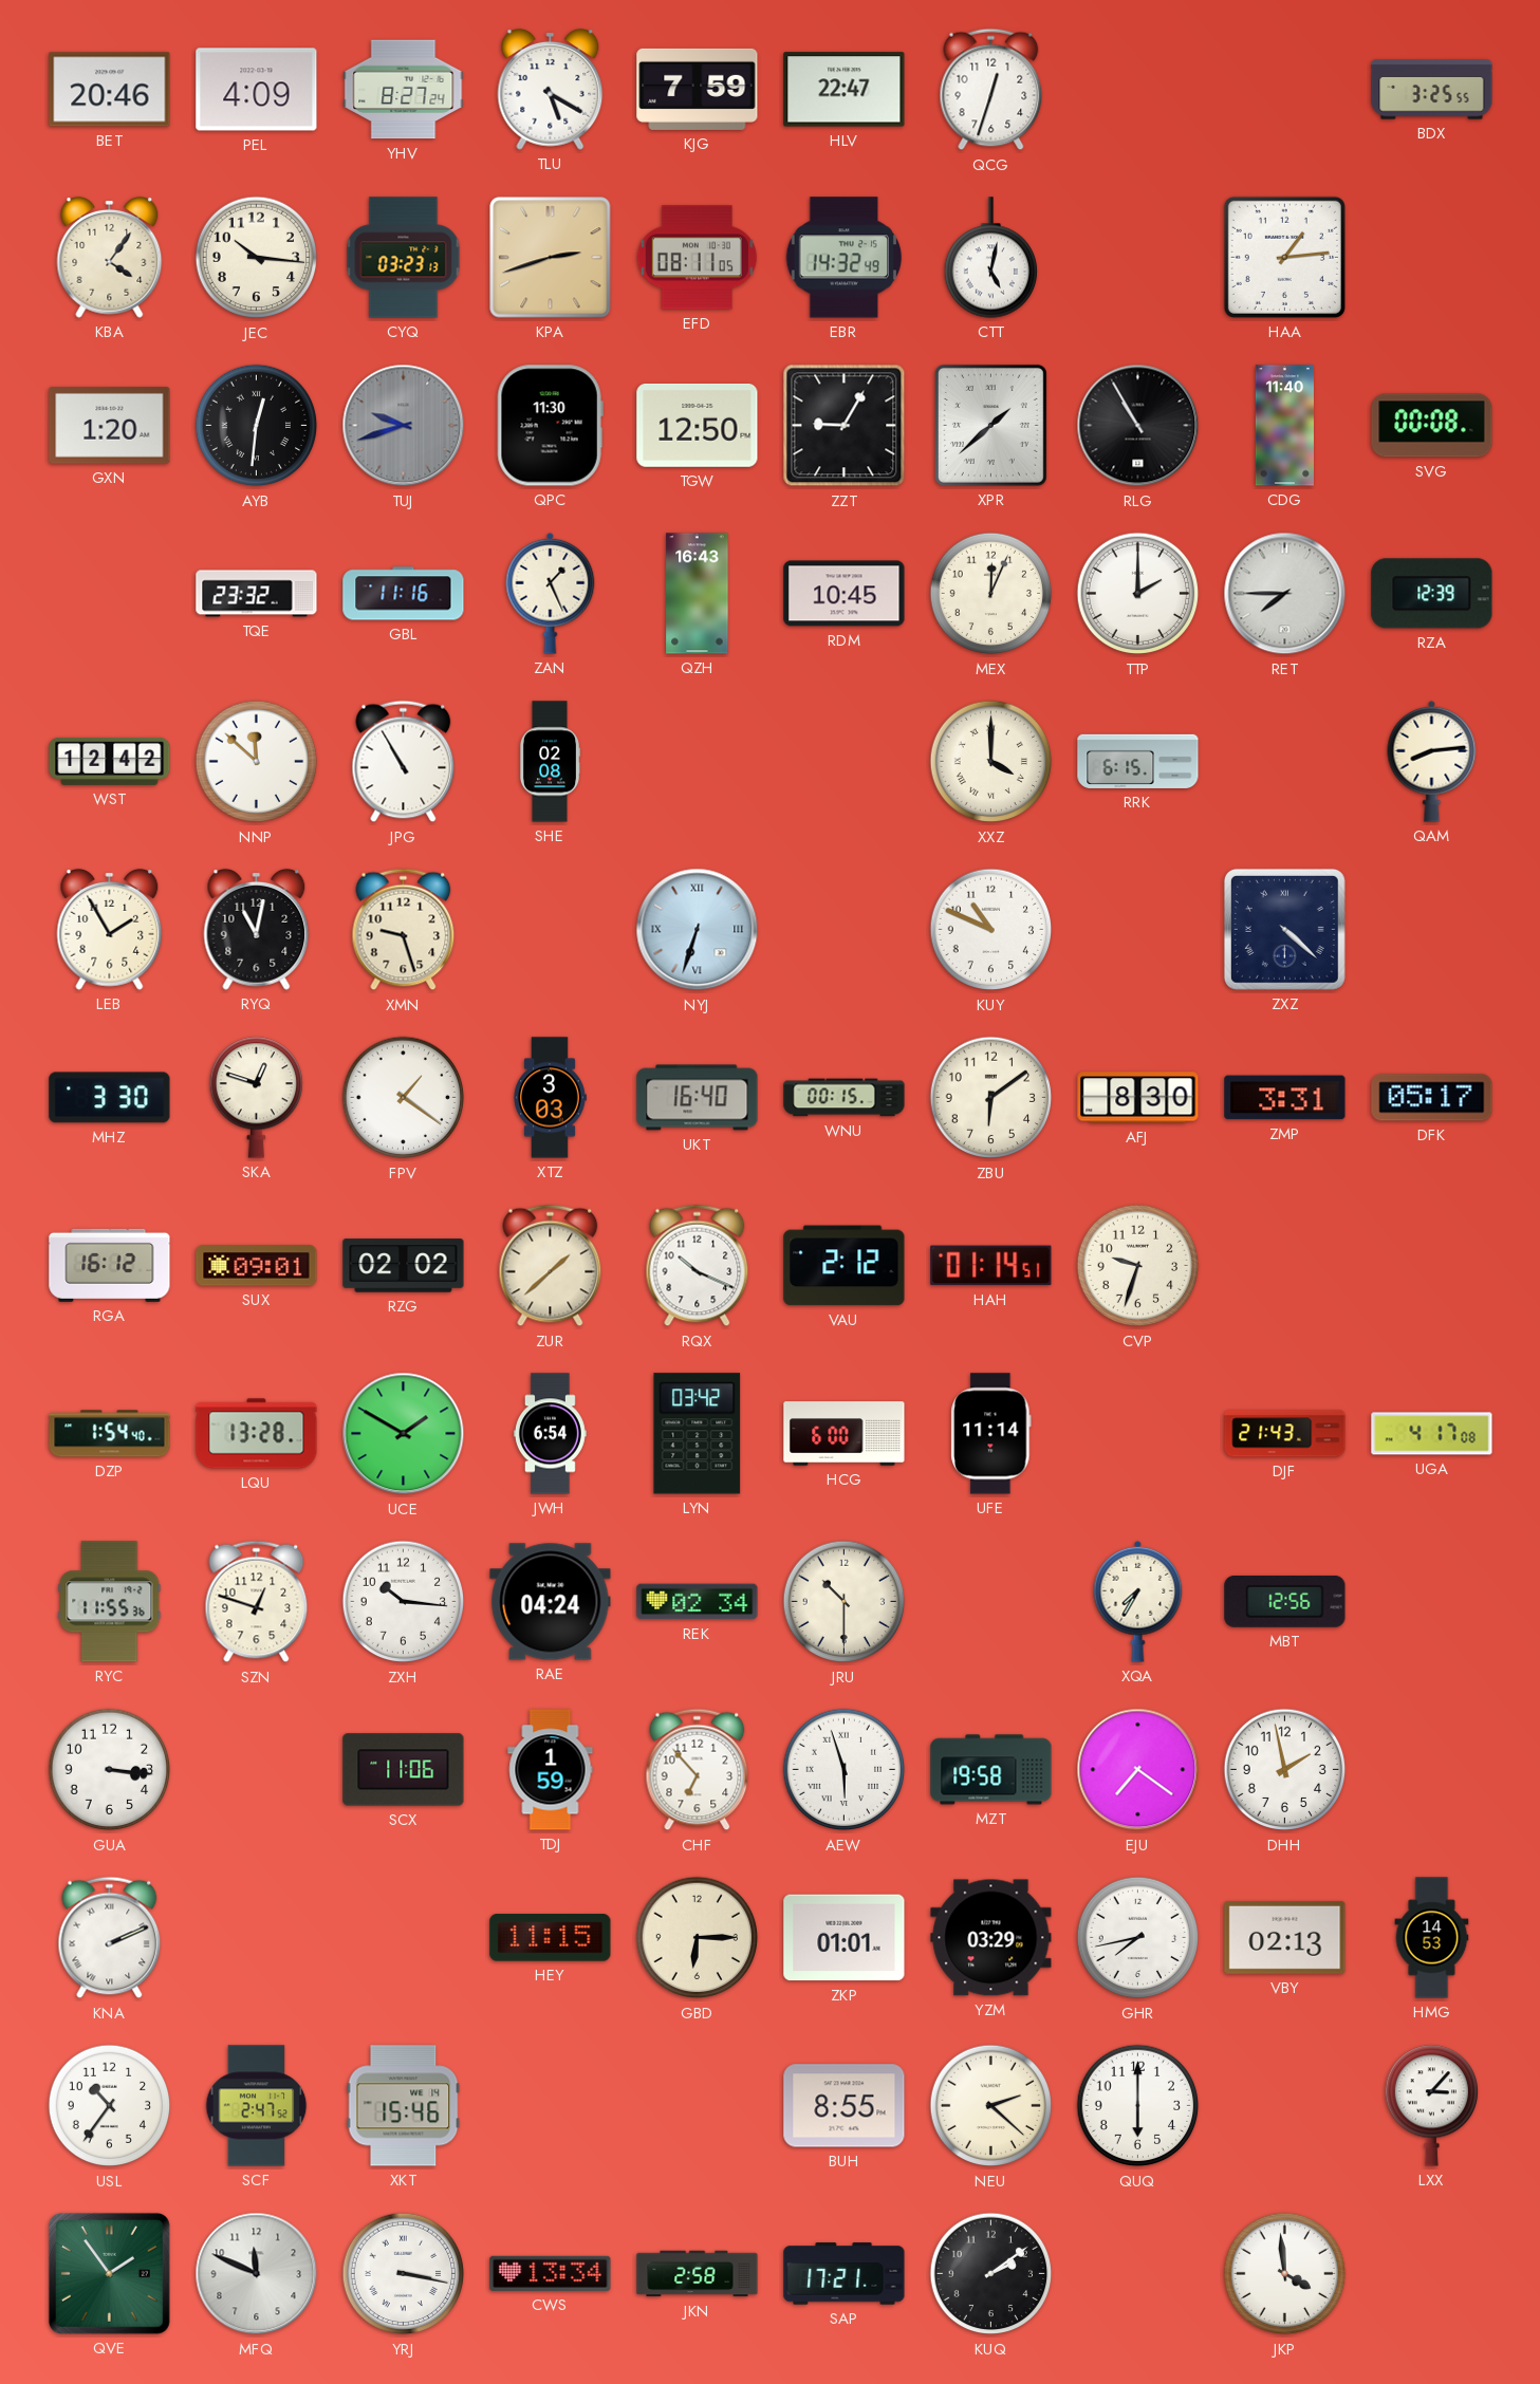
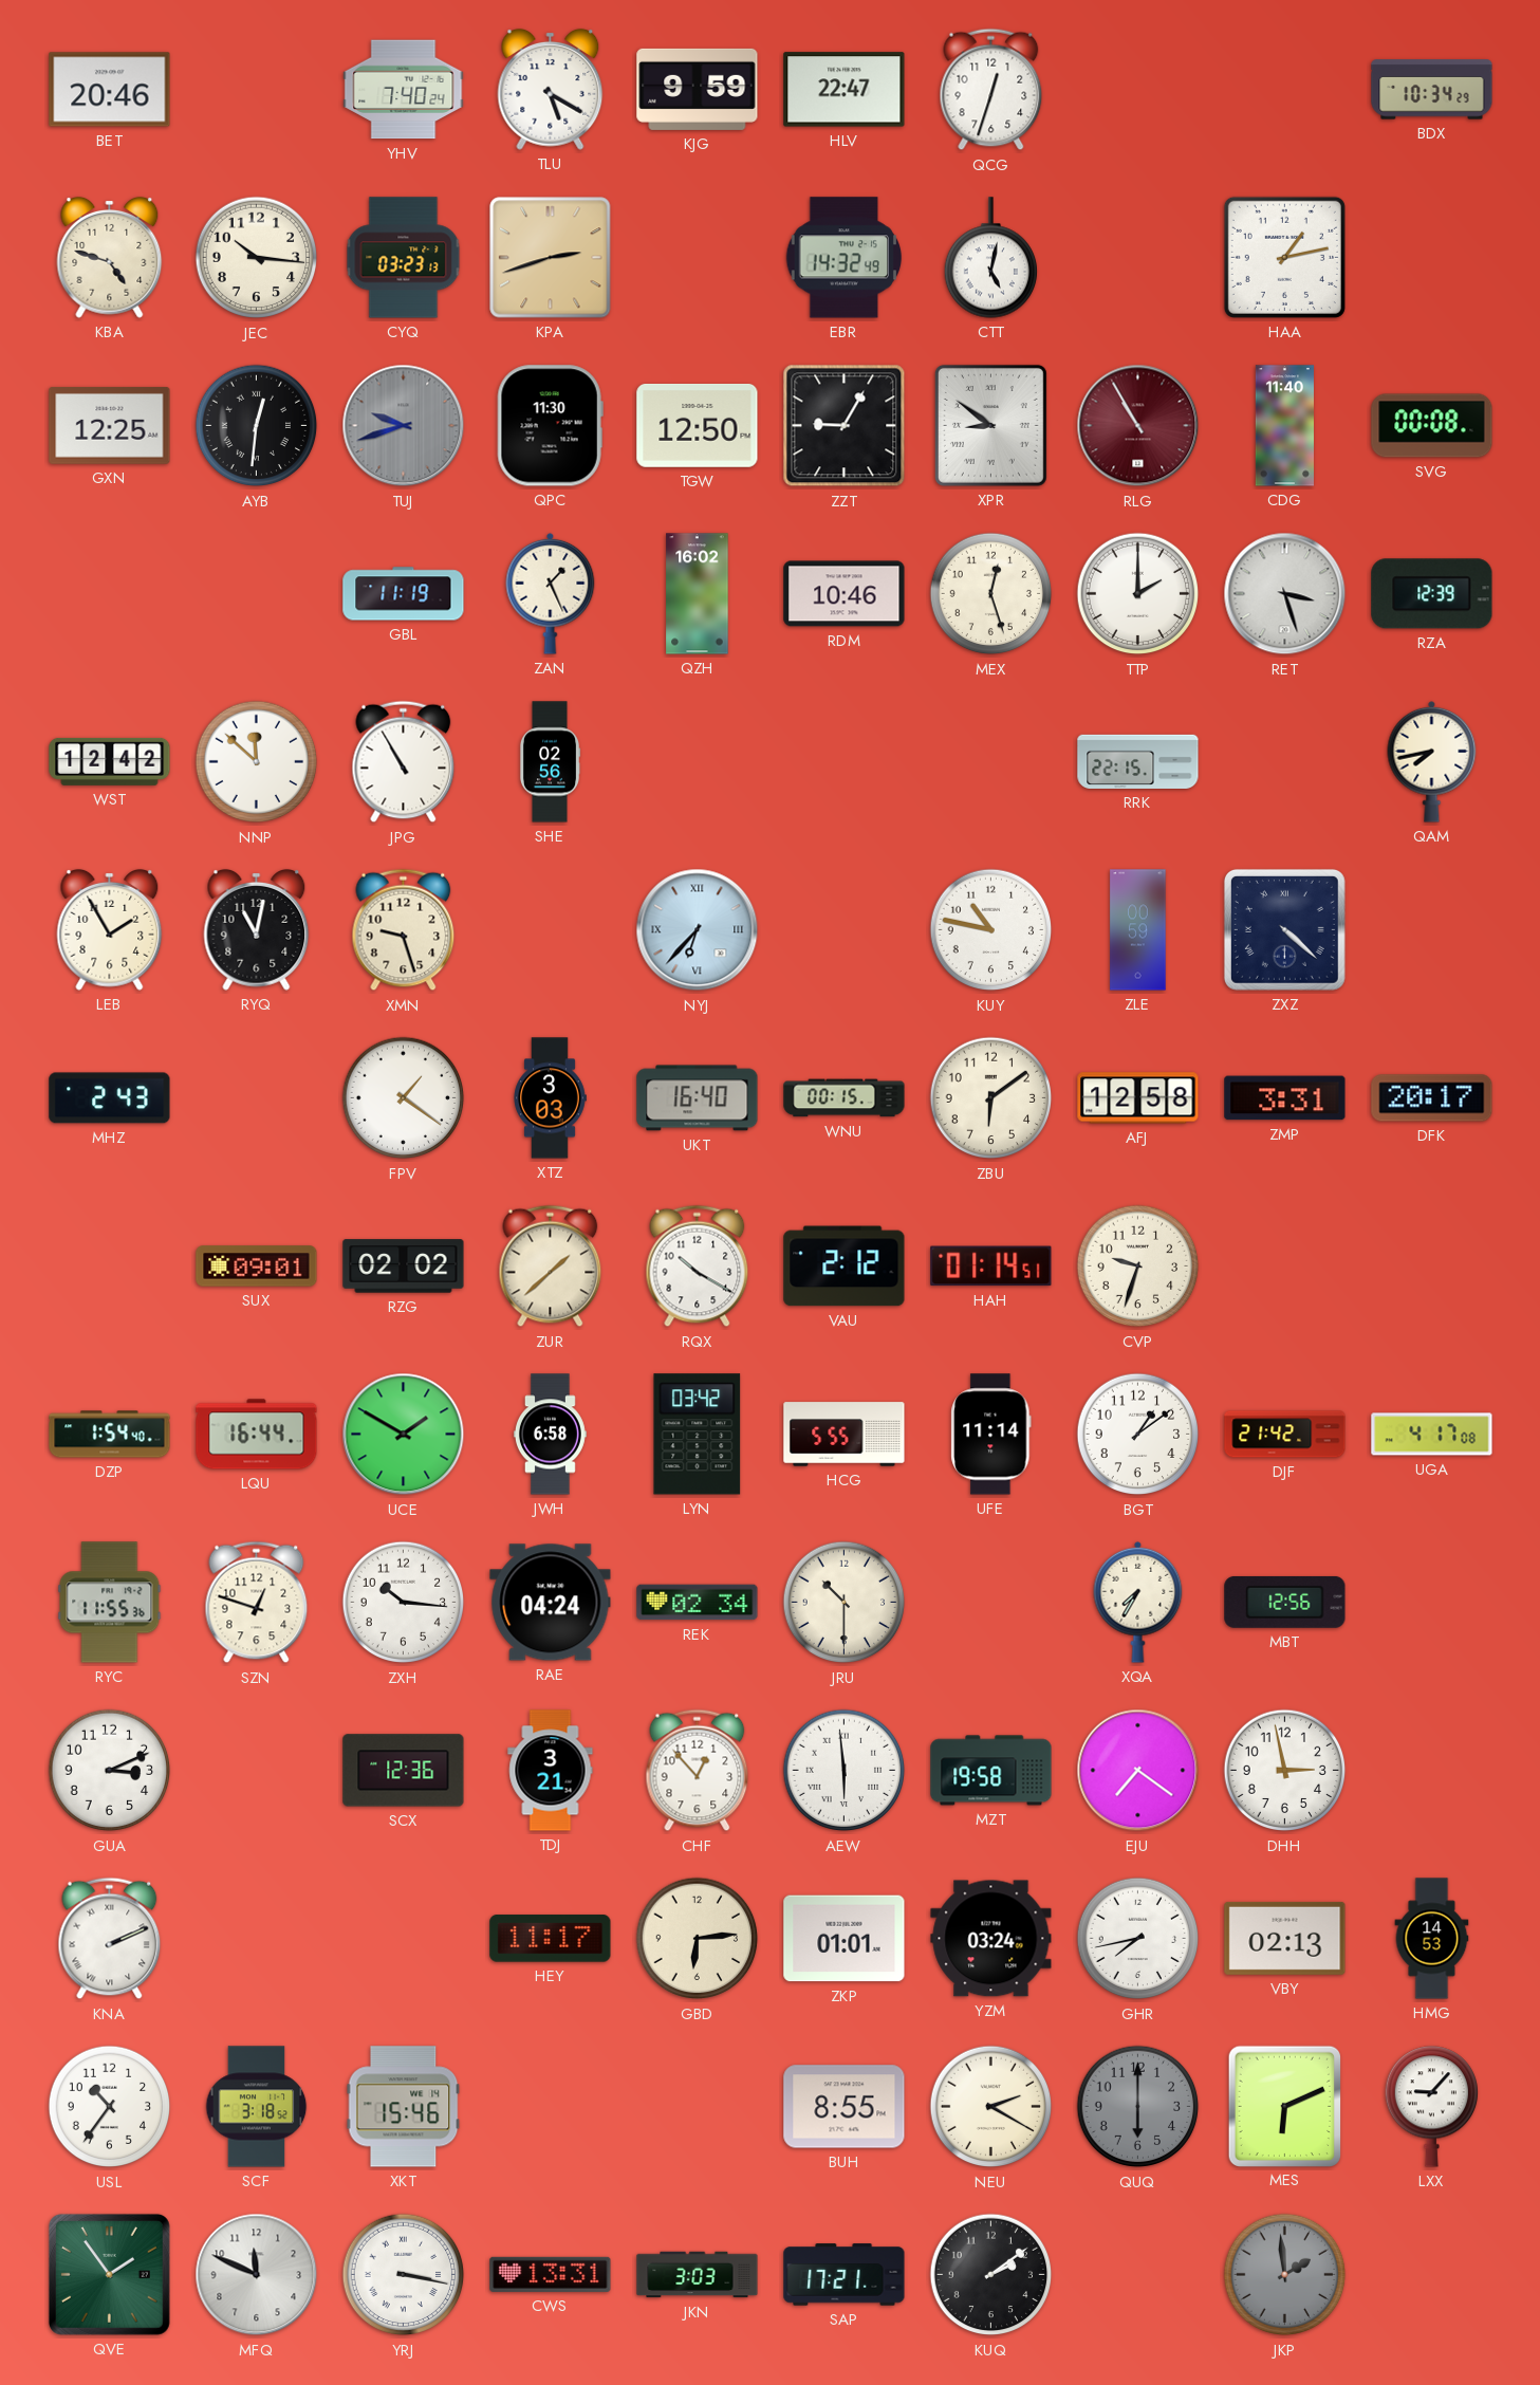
PEL: 4:09 -> none
YHV: 8:27 -> 7:40
KJG: 7:59 -> 9:59
BDX: 3:25 -> 10:34
KBA: 4:06 -> 4:48
EFD: 08:11 -> none
HAA: 1:14 -> 1:13
GXN: 1:20 -> 12:25
XPR: 1:38 -> 8:51
RLG dial: black -> burgundy
TQE: 23:32 -> none
GBL: 11:16 -> 11:19
QZH: 16:43 -> 16:02
RDM: 10:45 -> 10:46
MEX: 12:04 -> 12:27
RET: 7:45 -> 3:27
SHE: 02:08 -> 02:56
XXZ: 4:00 -> none
RRK: 6:15 -> 22:15
QAM: 8:14 -> 7:43
NYJ: 6:33 -> 6:37
KUY: 10:49 -> 10:47
ZLE: none -> 00:59
MHZ: 3:30 -> 2:43
SKA: 12:48 -> none
AFJ: 8:30 -> 12:58
DFK: 05:17 -> 20:17
RGA: 16:12 -> none
RQX: 10:19 -> 10:20
LQU: 13:28 -> 16:44
JWH: 6:54 -> 6:58
HCG: 6:00 -> 5:55
BGT: none -> 1:09
DJF: 21:43 -> 21:42
GUA: 3:16 -> 3:11
SCX: 11:06 -> 12:36
TDJ: 1:59 -> 3:21
CHF: 6:53 -> 12:53
AEW: 5:57 -> 5:59
DHH: 1:58 -> 2:58
HEY: 11:15 -> 11:17
GBD: 6:15 -> 6:14
YZM: 03:29 -> 03:24
SCF: 2:47 -> 3:18
NEU: 2:22 -> 2:20
QUQ dial: white -> grey
MES: none -> 6:11
LXX: 3:07 -> 9:07
CWS: 13:34 -> 13:31
JKN: 2:58 -> 3:03
JKP: 3:59 -> 1:59
JKP dial: white -> grey
